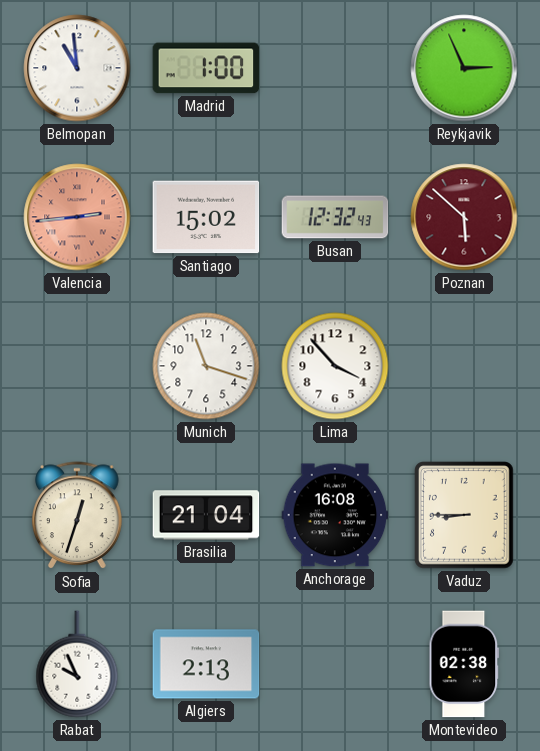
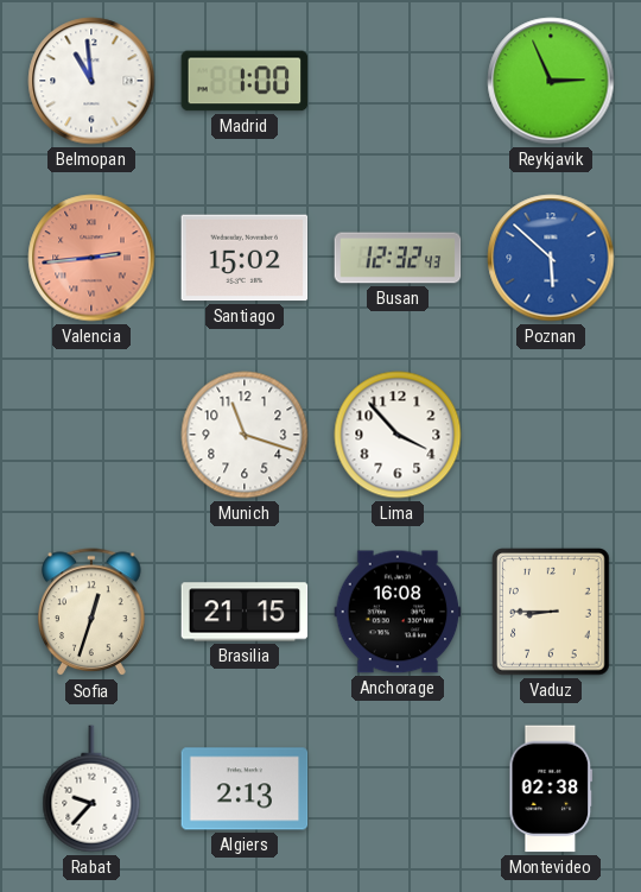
Poznan dial: burgundy -> blue
Brasilia: 21:04 -> 21:15
Rabat: 9:56 -> 9:37
